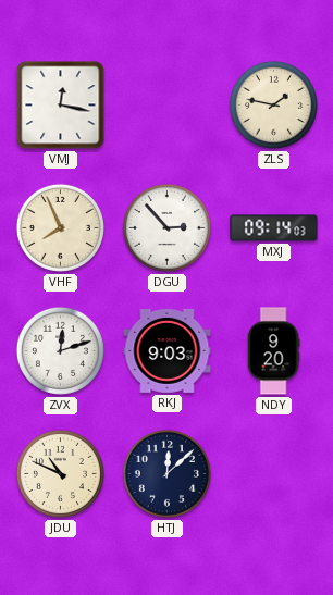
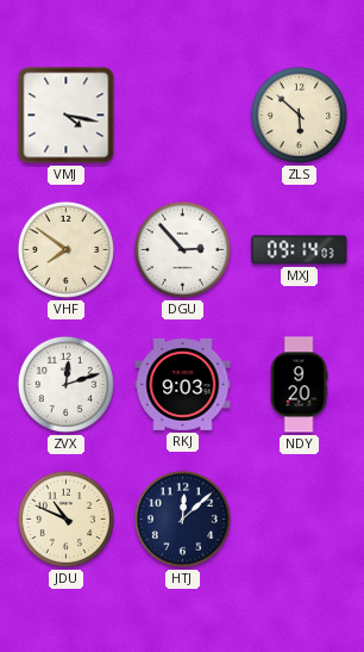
VMJ: 12:17 -> 4:17
ZLS: 1:47 -> 5:52
VHF: 7:56 -> 7:51
